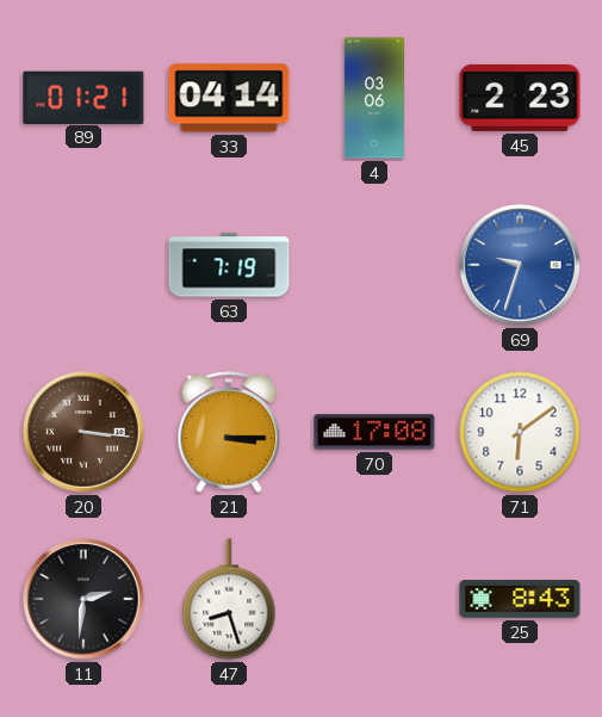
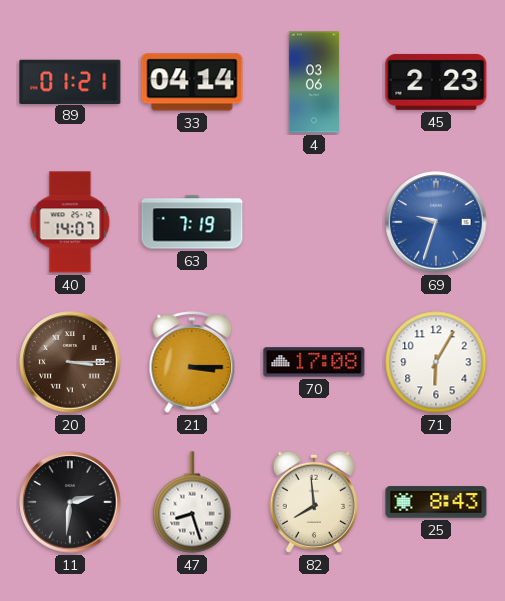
40: none -> 14:07
20: 3:16 -> 3:15
71: 6:09 -> 6:05
82: none -> 7:59
